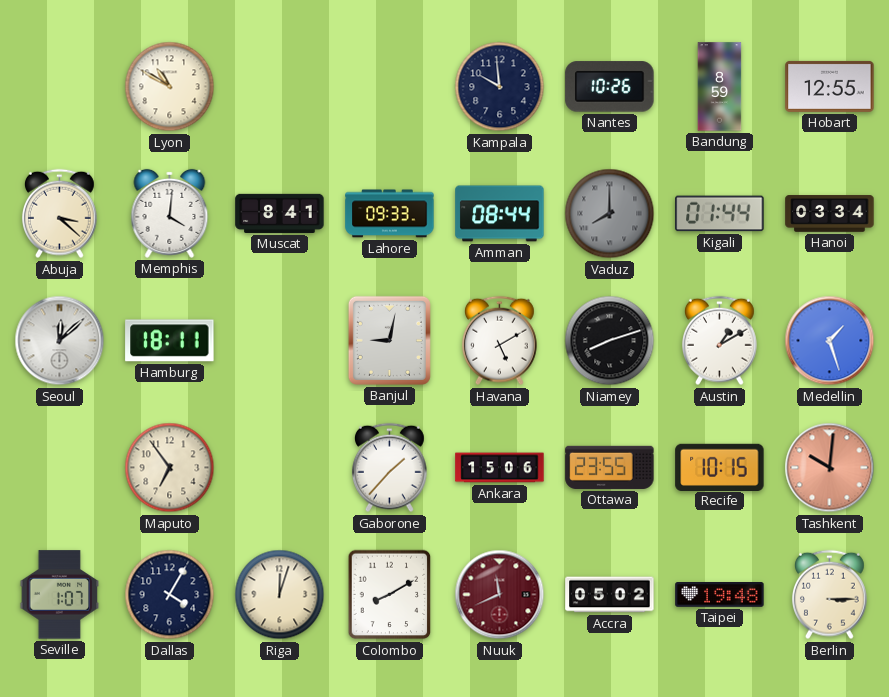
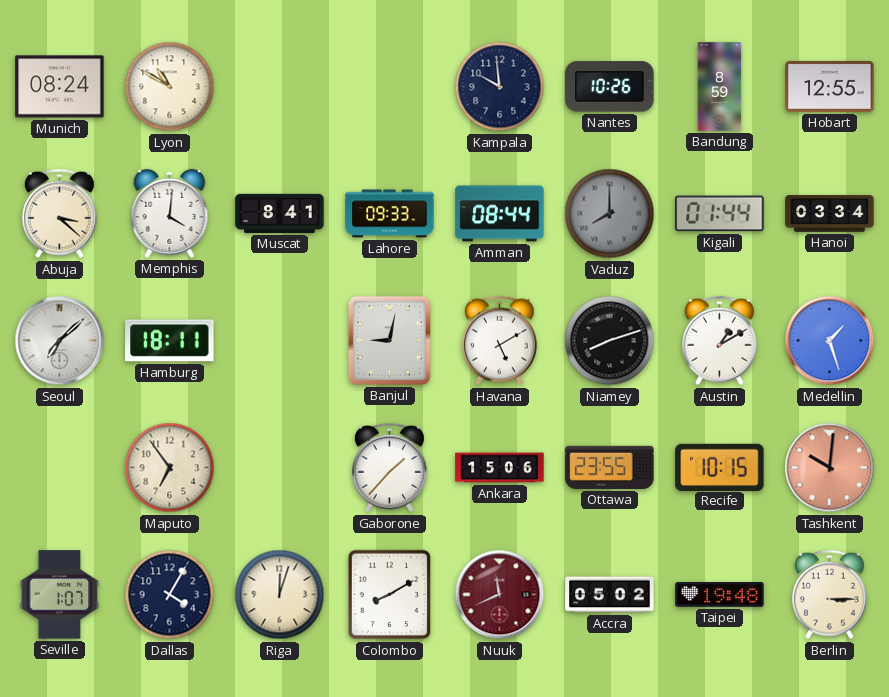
Munich: none -> 08:24
Seoul: 12:08 -> 7:08
